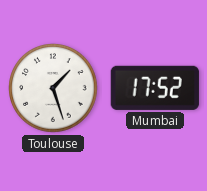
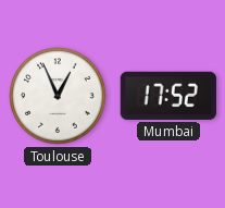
Toulouse: 1:27 -> 12:56
